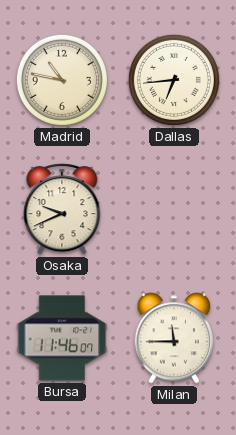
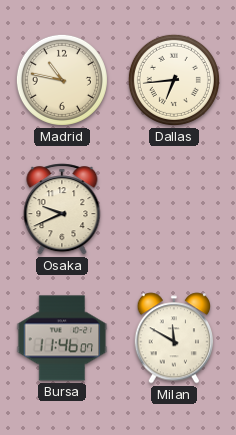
Milan: 11:45 -> 11:50
